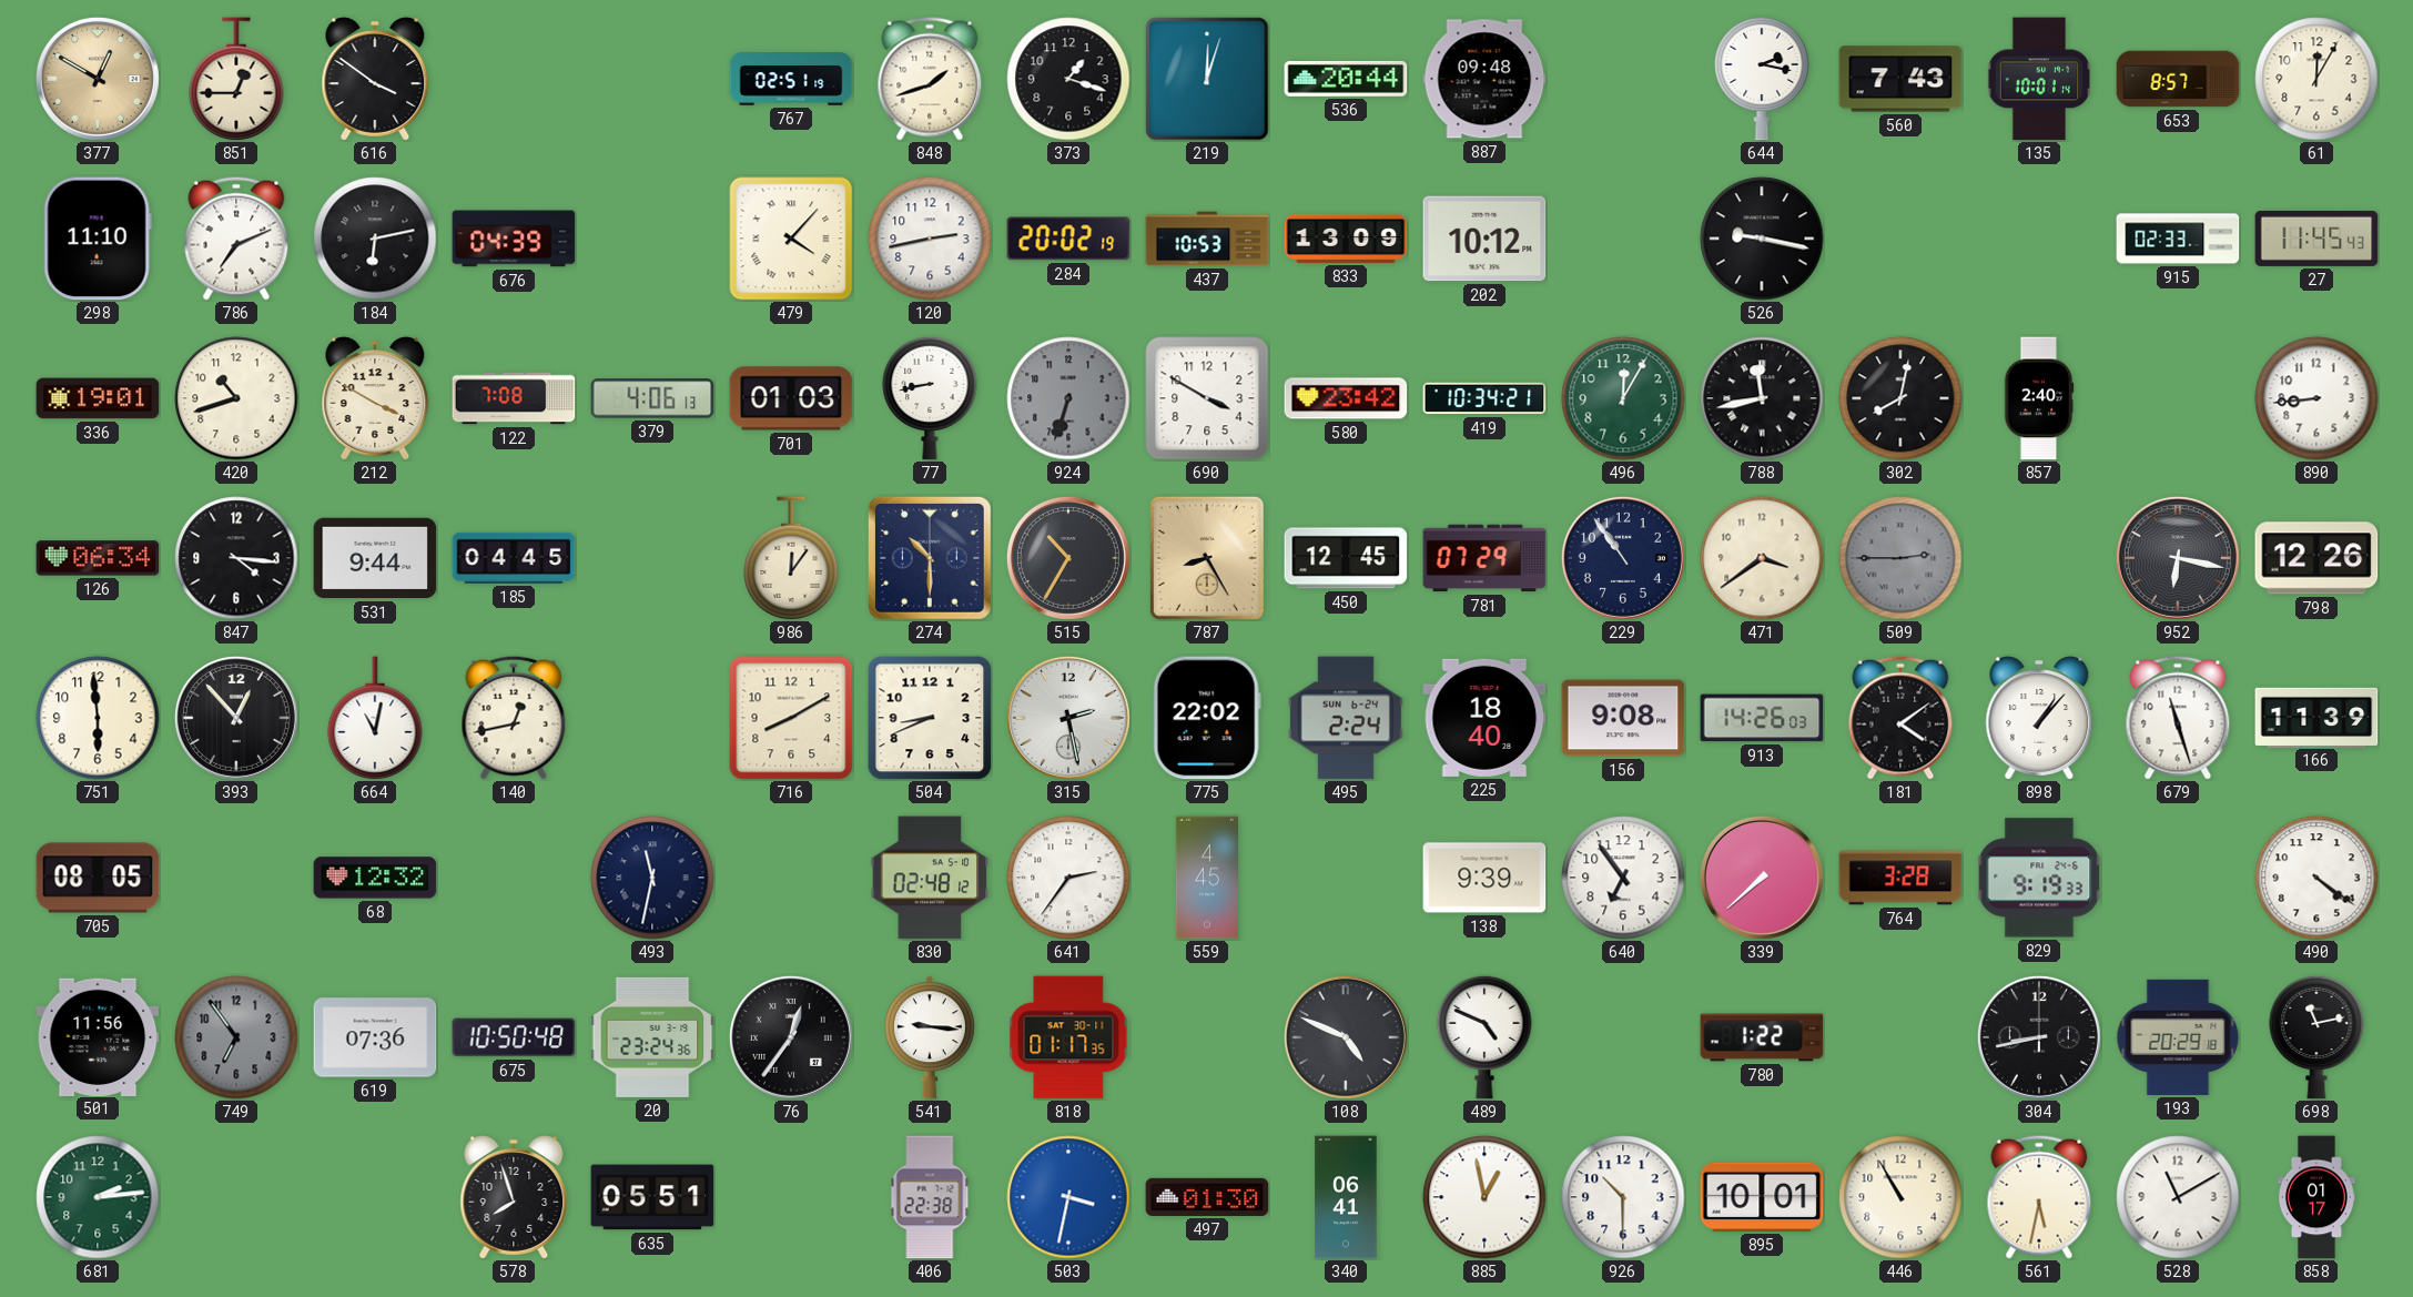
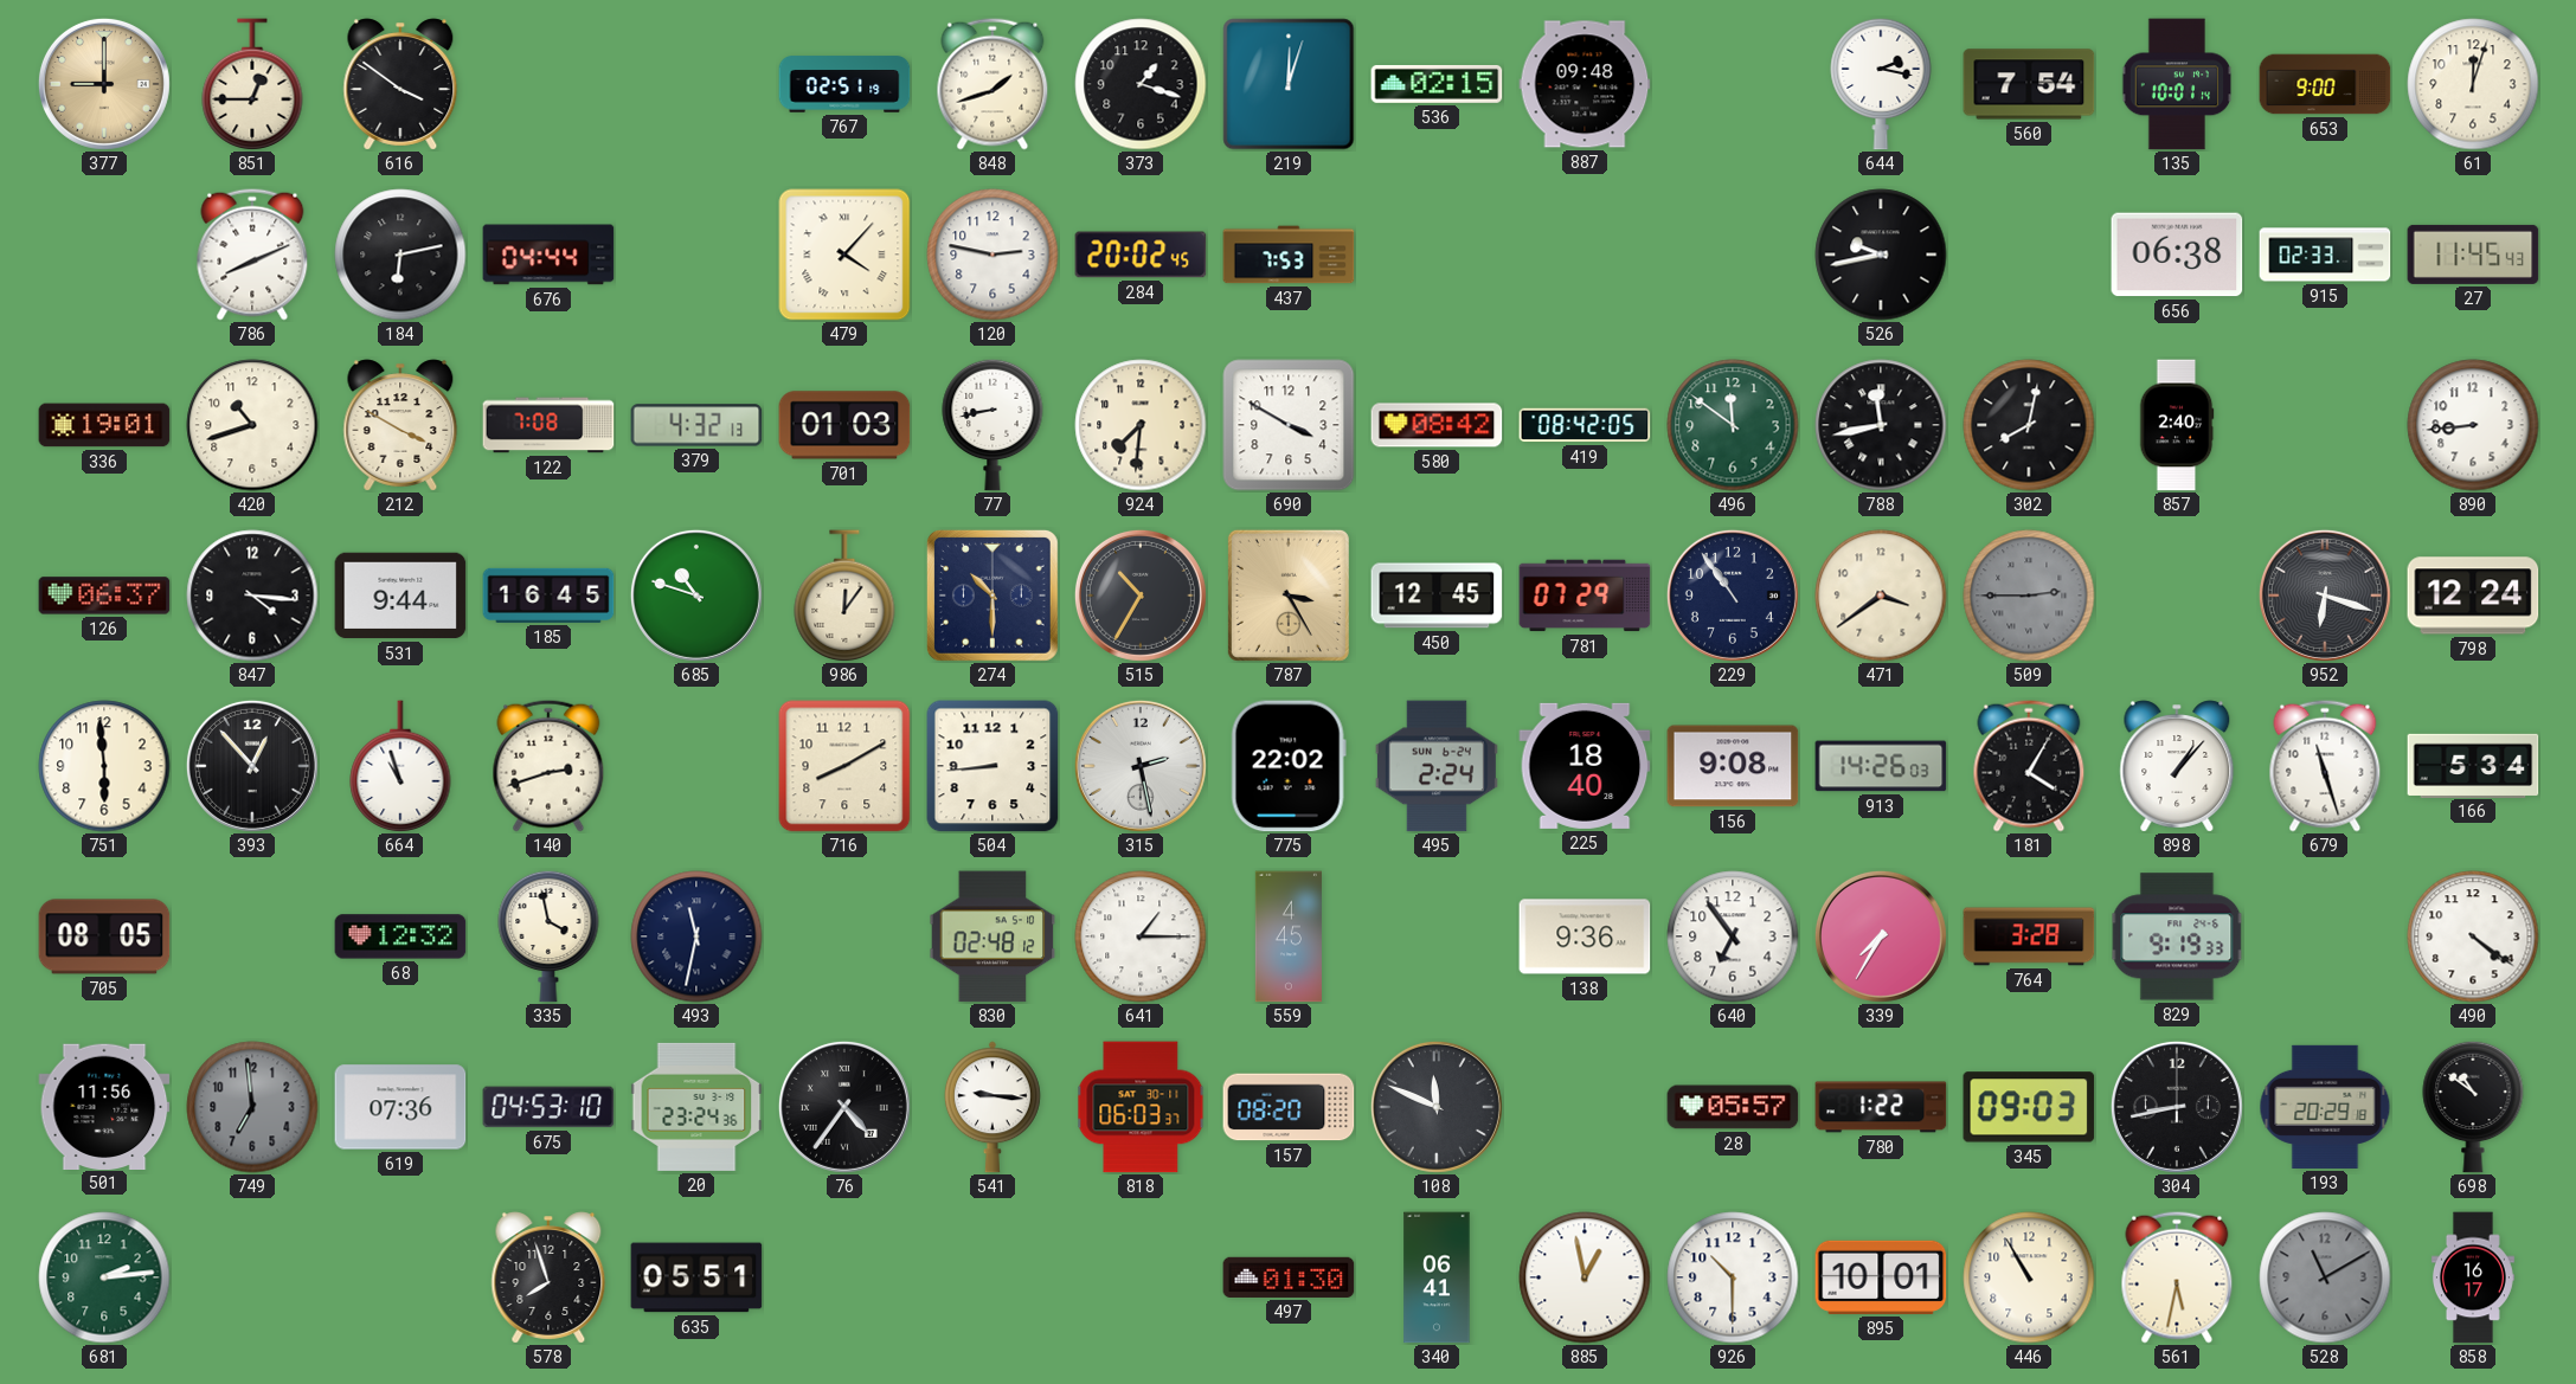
377: 12:50 -> 9:00
536: 20:44 -> 02:15
560: 7:43 -> 7:54
653: 8:57 -> 9:00
61: 12:05 -> 12:03
298: 11:10 -> none
786: 7:11 -> 8:11
676: 04:39 -> 04:44
120: 2:43 -> 2:47
284: 20:02:19 -> 20:02:45
437: 10:53 -> 7:53
833: 13:09 -> none
202: 10:12 -> none
526: 9:17 -> 9:43
656: none -> 06:38
379: 4:06 -> 4:32
924: 6:33 -> 7:31
924 dial: grey -> cream
580: 23:42 -> 08:42
419: 10:34 -> 08:42
496: 12:05 -> 11:51
126: 06:34 -> 06:37
185: 04:45 -> 16:45
685: none -> 10:48
787: 8:25 -> 3:25
952: 6:17 -> 6:18
798: 12:26 -> 12:24
664: 11:02 -> 10:57
140: 12:43 -> 2:42
504: 8:41 -> 8:44
181: 4:09 -> 4:05
166: 11:39 -> 5:34
335: none -> 3:58
641: 2:36 -> 1:15
138: 9:39 -> 9:36
339: 7:38 -> 7:35
749: 6:54 -> 6:59
675: 10:50 -> 04:53
76: 12:36 -> 4:36
818: 01:17 -> 06:03
157: none -> 08:20
108: 4:49 -> 11:49
489: 4:49 -> none
28: none -> 05:57
345: none -> 09:03
698: 11:13 -> 10:51
406: 22:38 -> none
503: 3:32 -> none
528 dial: white -> grey
858: 01:17 -> 16:17
